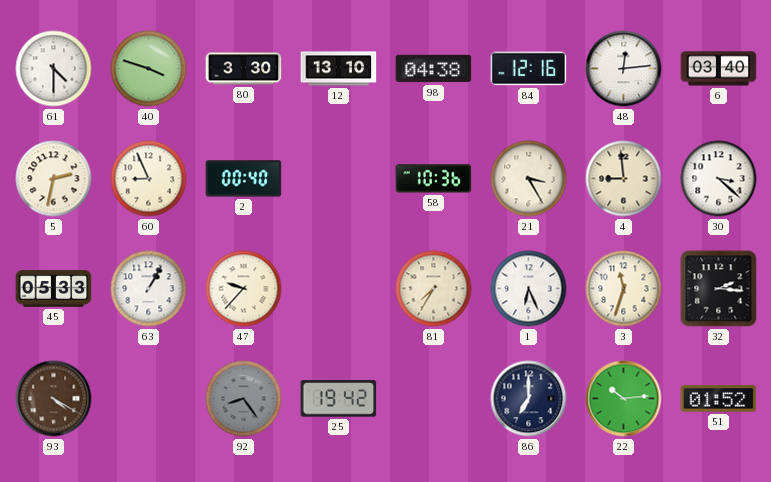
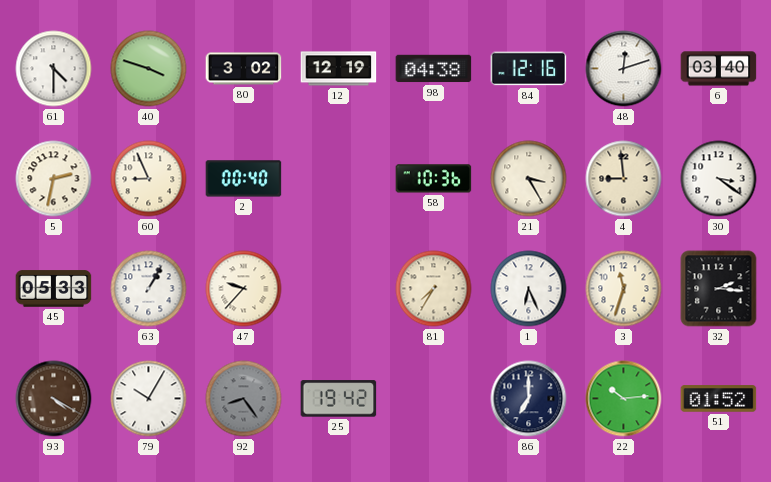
80: 3:30 -> 3:02
12: 13:10 -> 12:19
48: 12:14 -> 12:12
30: 3:22 -> 3:21
79: none -> 10:05
